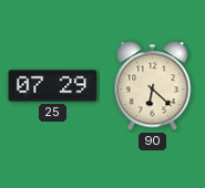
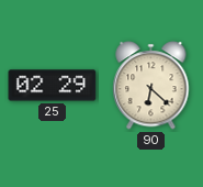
25: 07:29 -> 02:29
